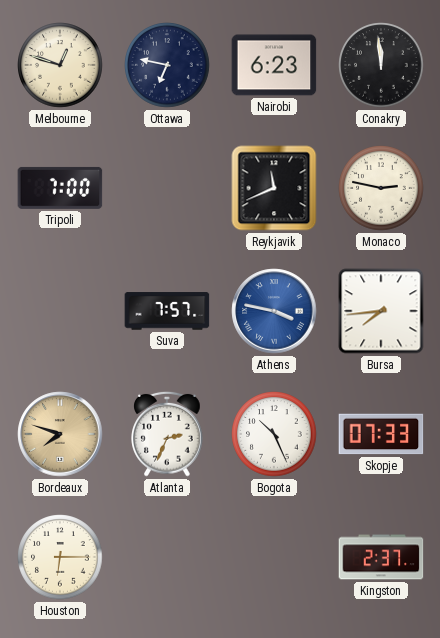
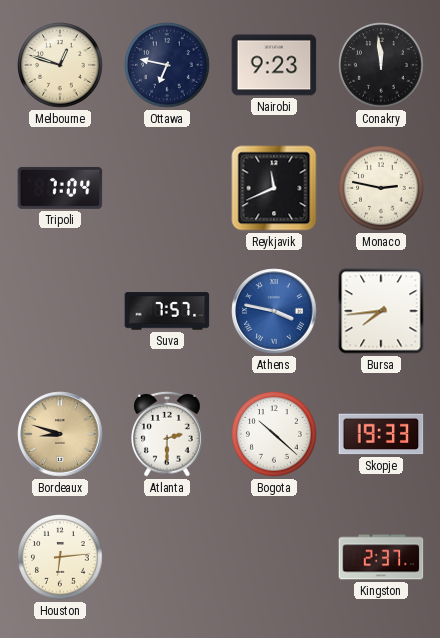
Nairobi: 6:23 -> 9:23
Tripoli: 7:00 -> 7:04
Bordeaux: 7:48 -> 8:48
Atlanta: 2:34 -> 2:30
Bogota: 10:26 -> 10:22
Skopje: 07:33 -> 19:33
Houston: 6:15 -> 6:14
